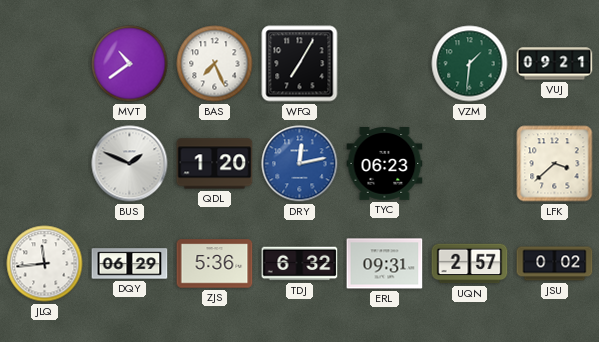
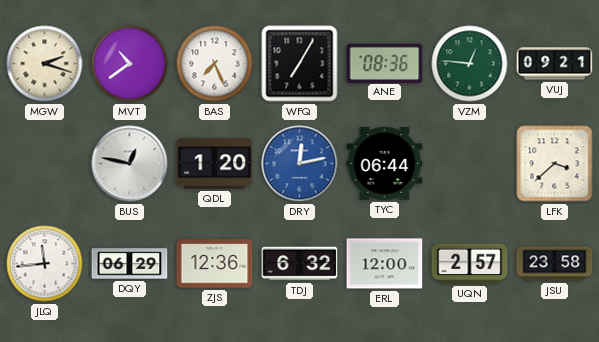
MGW: none -> 2:18
ANE: none -> 08:36
VZM: 1:31 -> 12:46
BUS: 1:49 -> 12:47
TYC: 06:23 -> 06:44
ZJS: 5:36 -> 12:36
ERL: 09:31 -> 12:00
JSU: 0:02 -> 23:58
